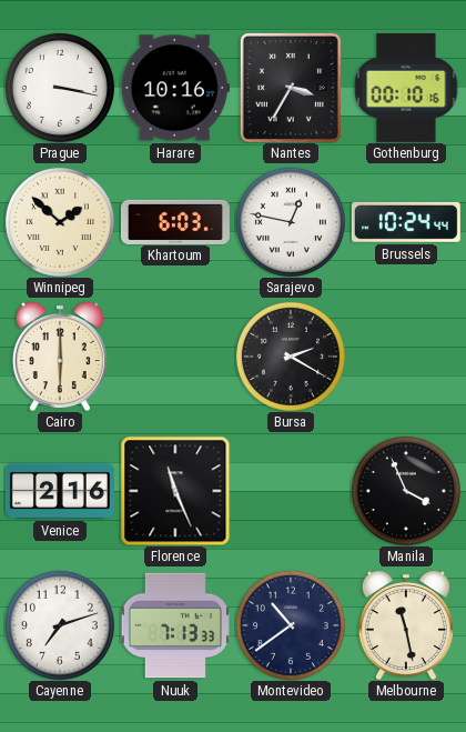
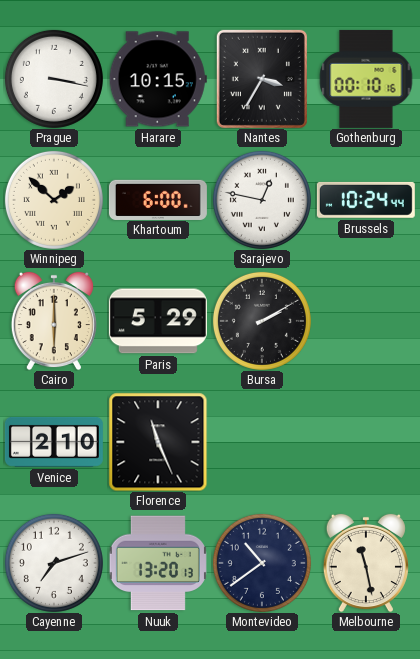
Harare: 10:16 -> 10:15
Khartoum: 6:03 -> 6:00
Paris: none -> 5:29
Bursa: 2:20 -> 2:10
Venice: 2:16 -> 2:10
Manila: 3:56 -> none
Nuuk: 7:13 -> 13:20
